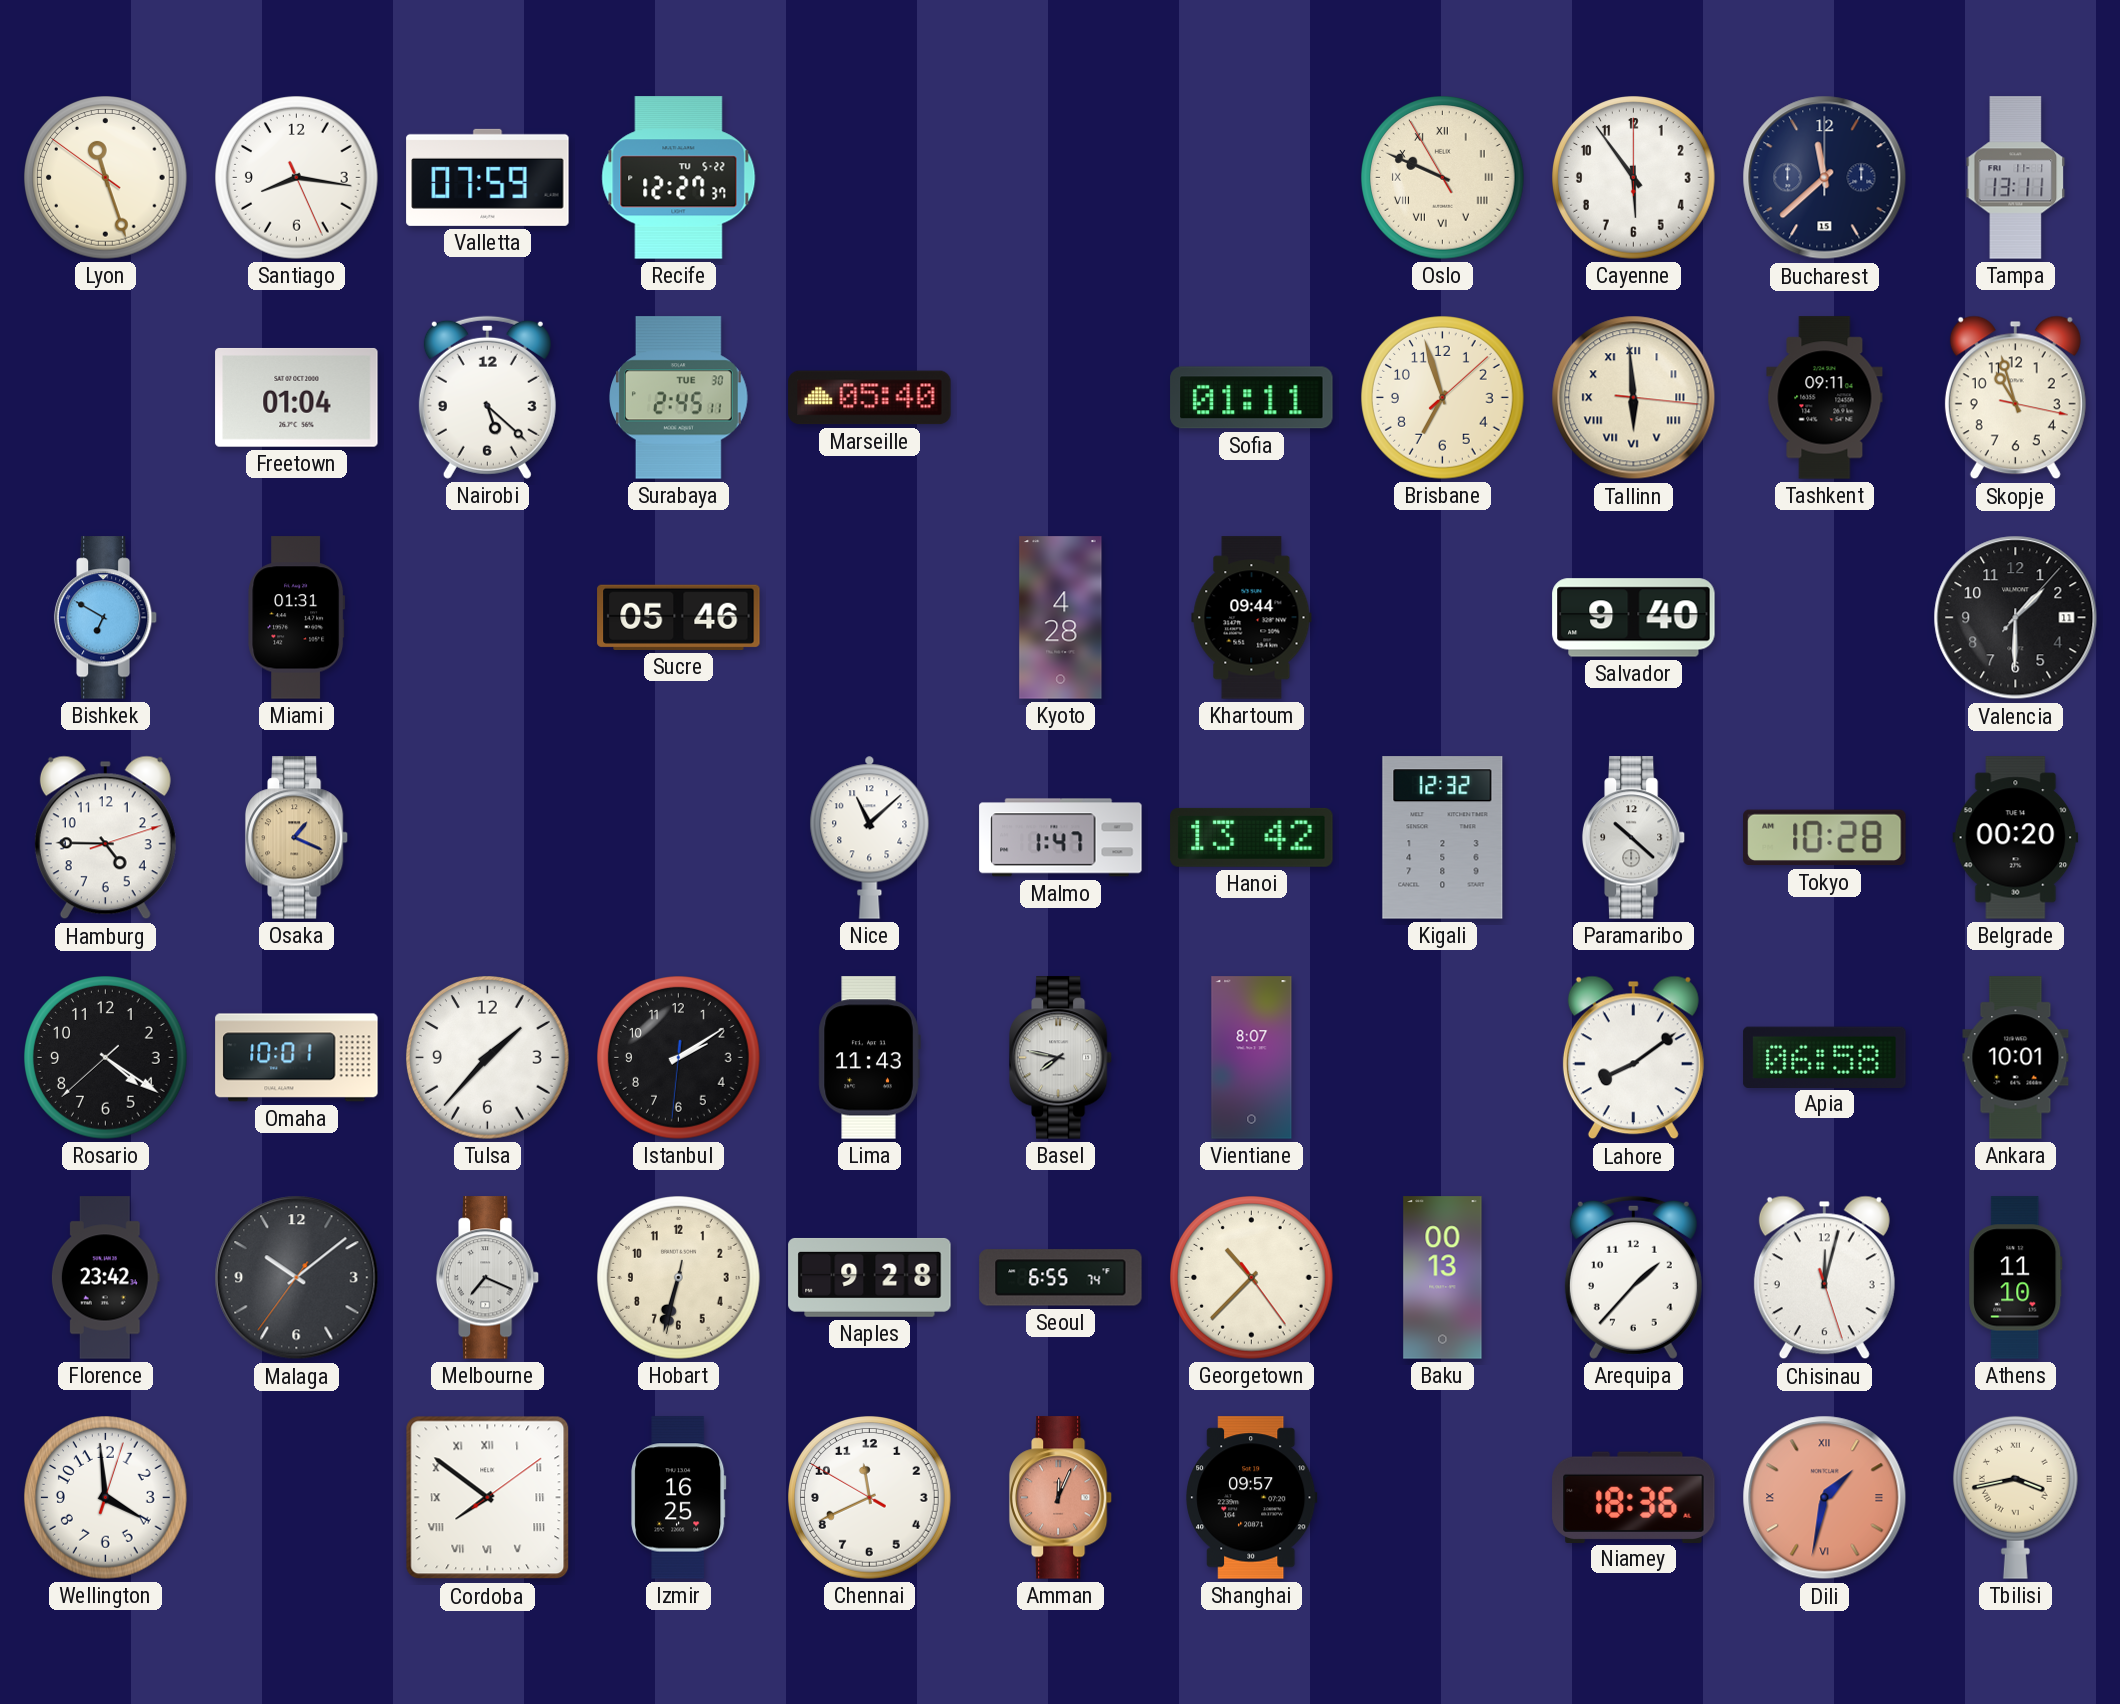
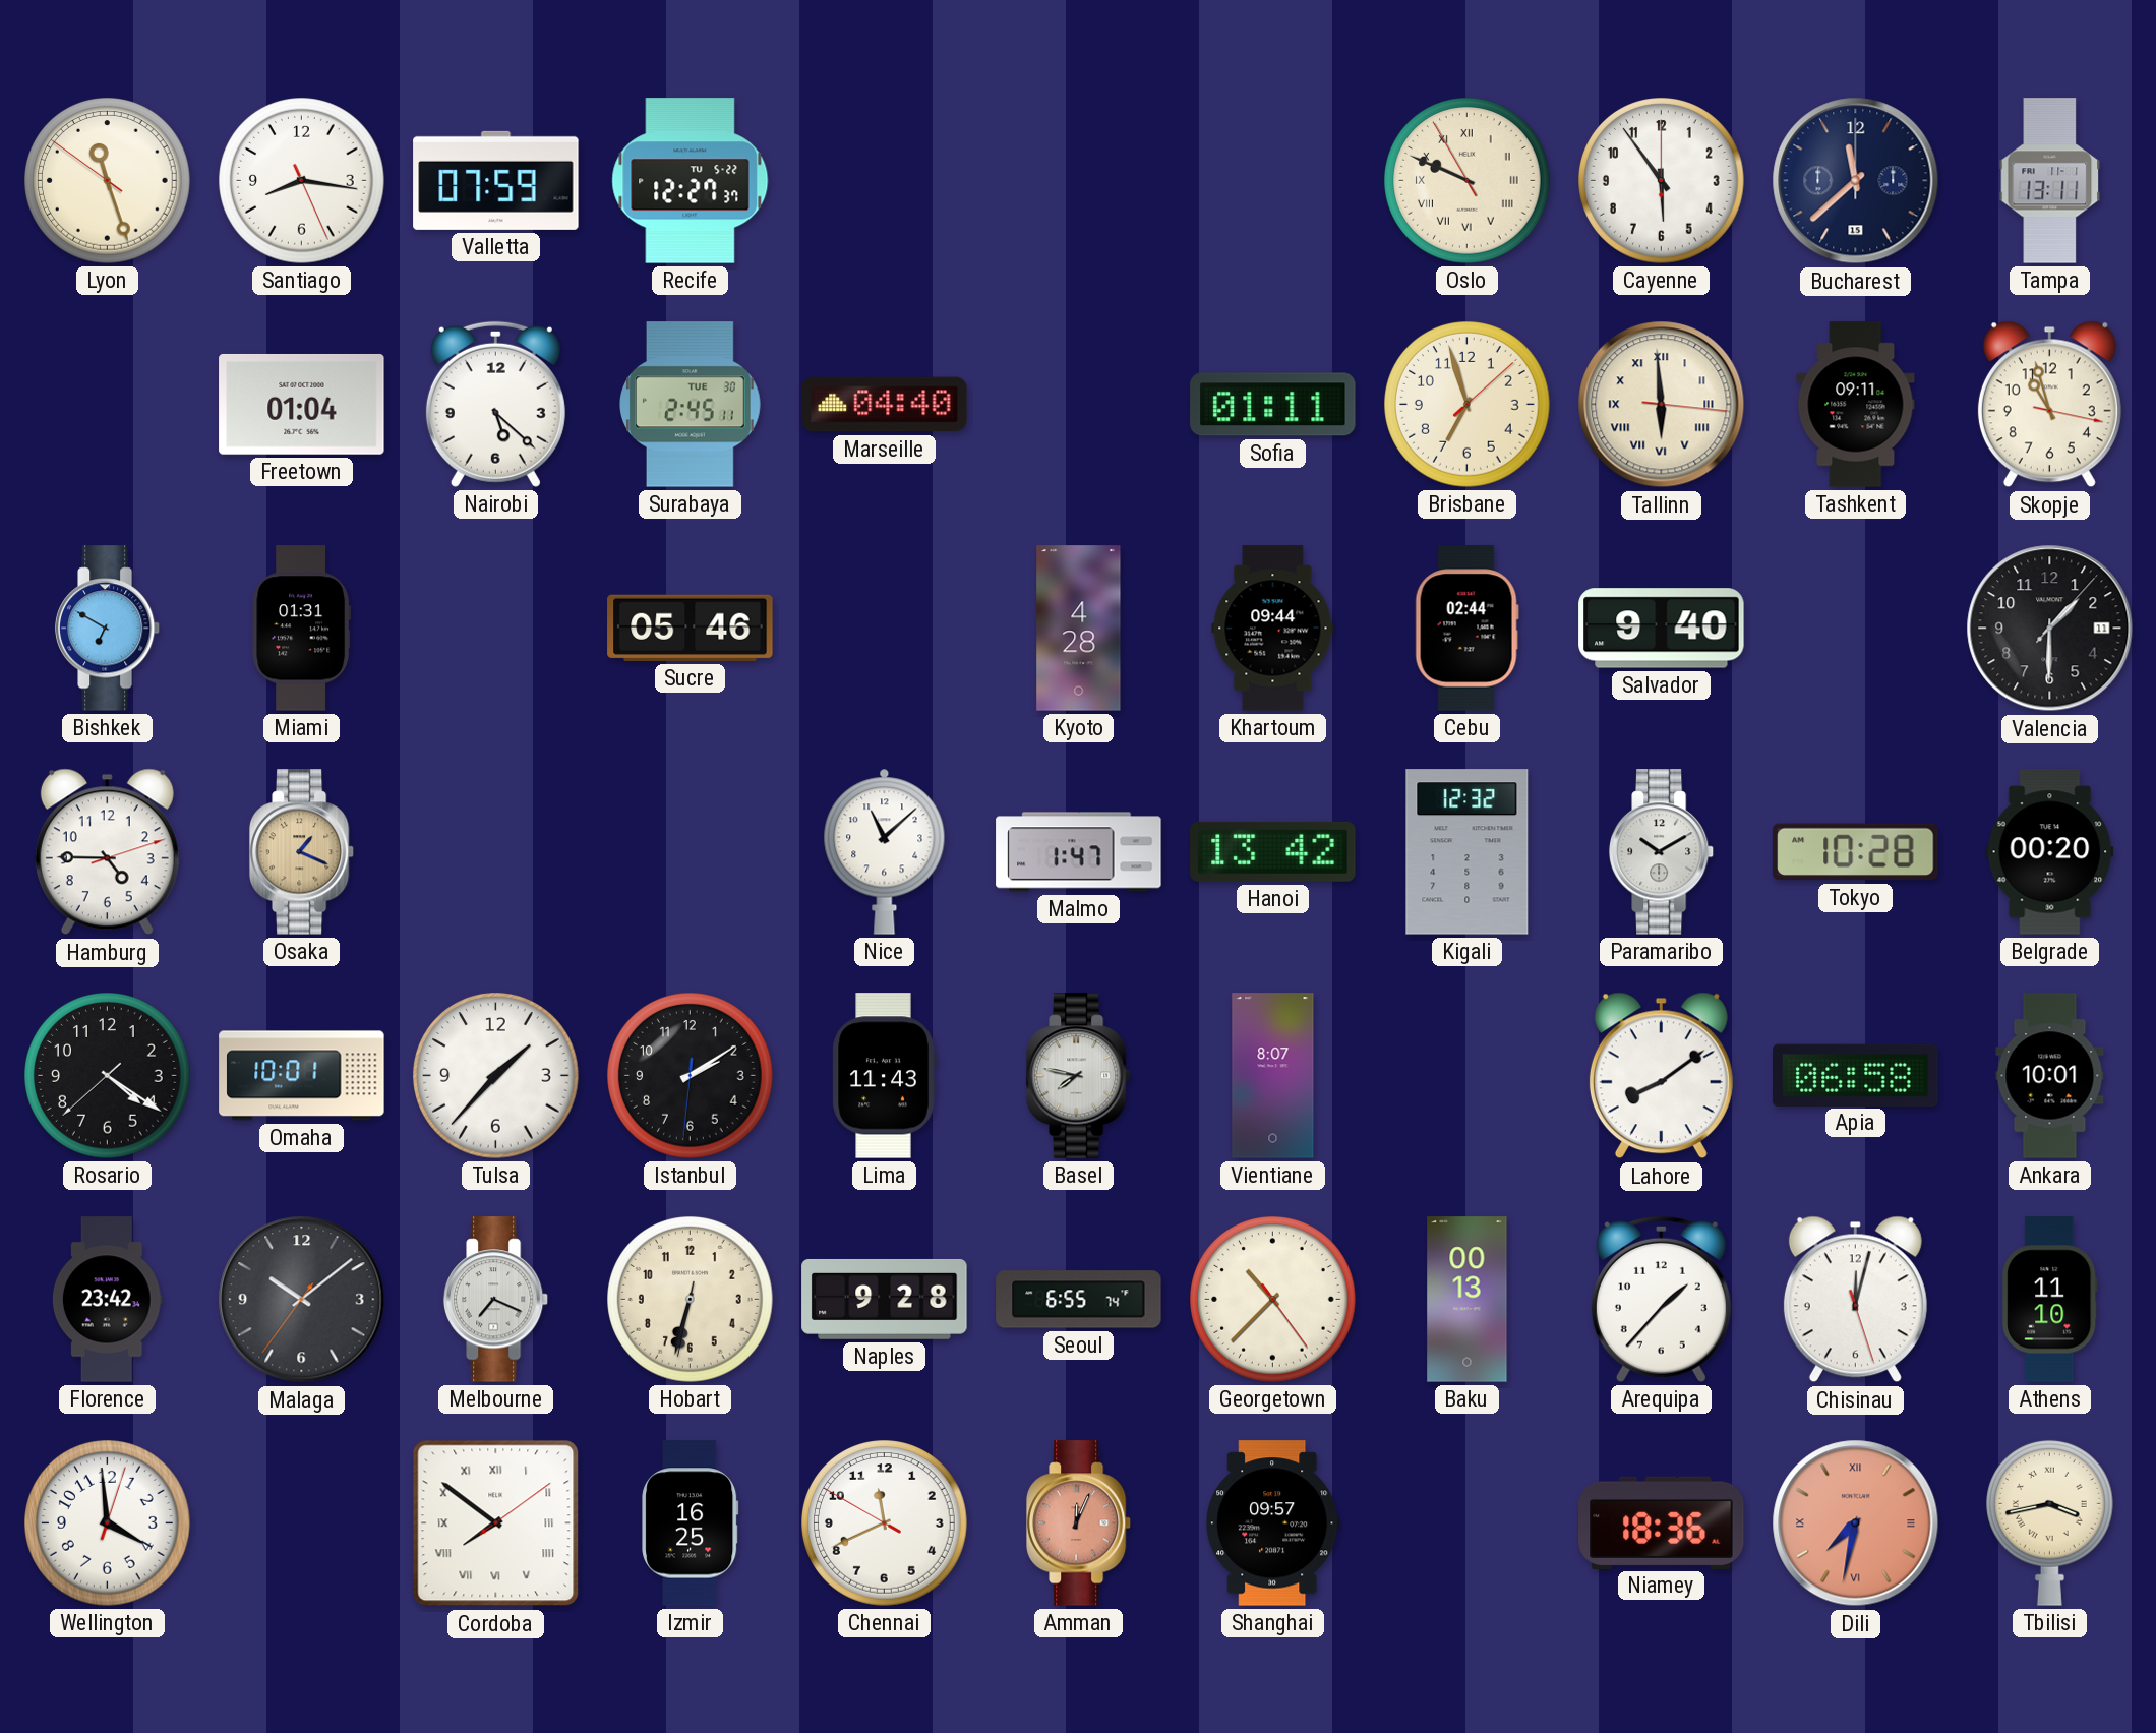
Marseille: 05:40 -> 04:40
Cebu: none -> 02:44
Paramaribo: 10:22 -> 10:10
Dili: 1:32 -> 7:32
